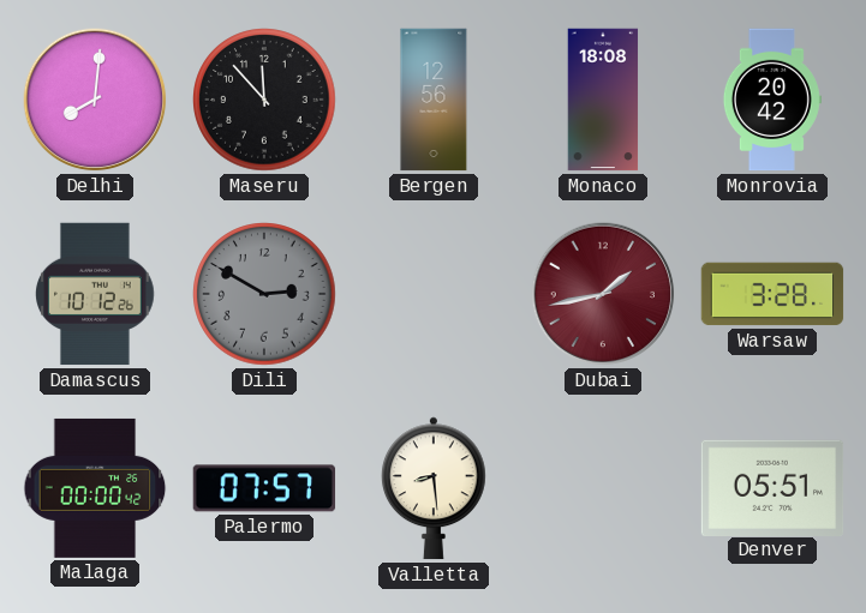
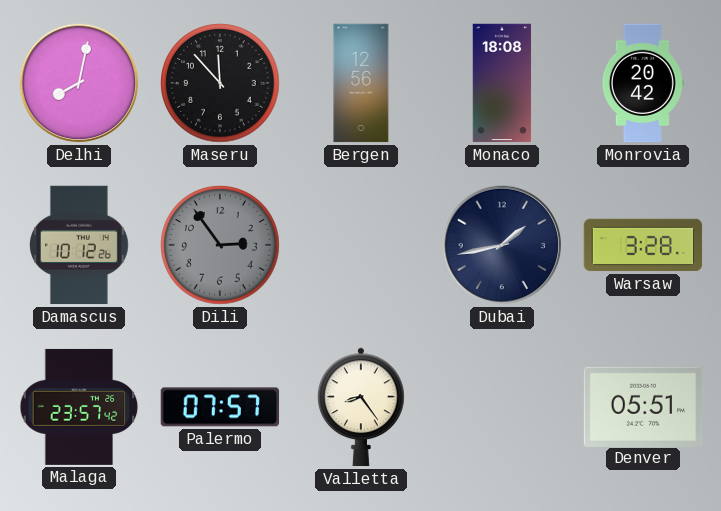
Delhi: 8:01 -> 8:02
Dili: 2:50 -> 2:54
Dubai dial: burgundy -> navy
Malaga: 00:00 -> 23:57
Valletta: 8:29 -> 8:24
